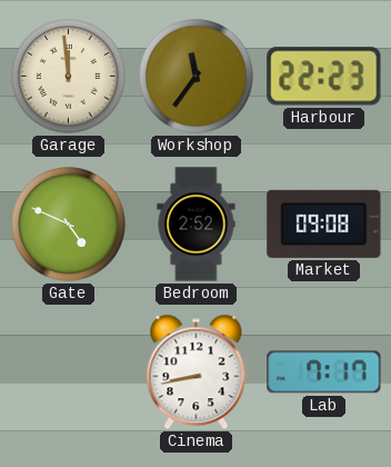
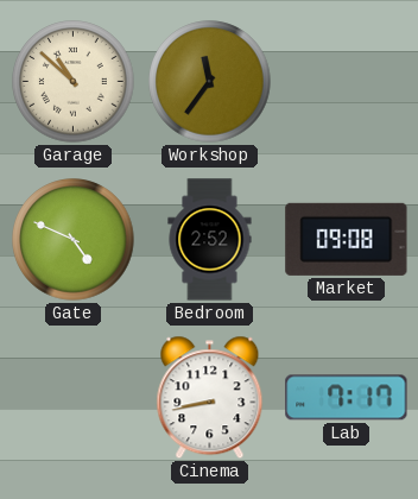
Garage: 11:59 -> 10:52
Harbour: 22:23 -> none
